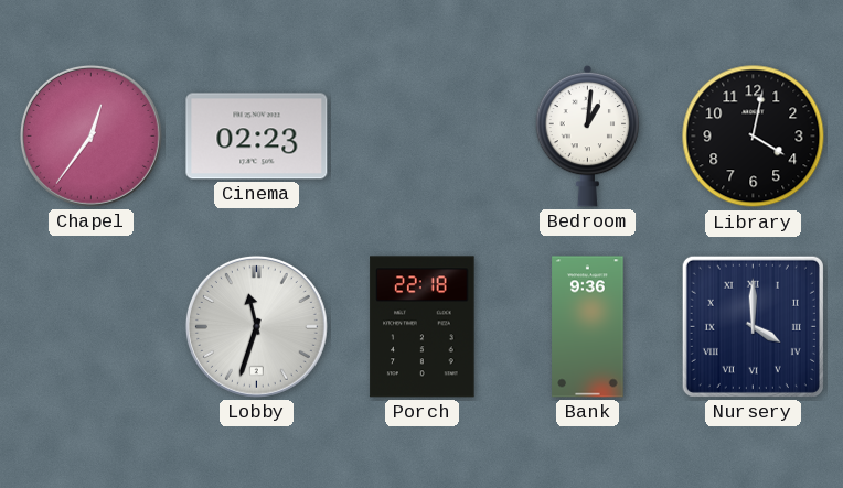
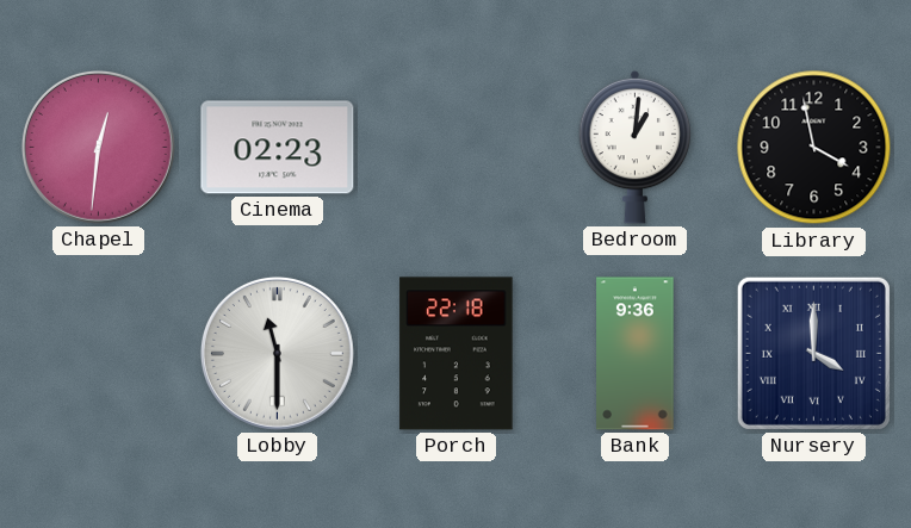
Chapel: 12:36 -> 12:31
Library: 4:02 -> 3:58
Lobby: 11:33 -> 11:30
